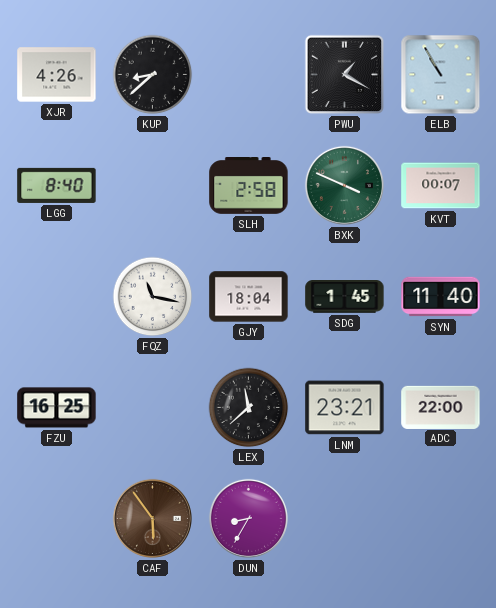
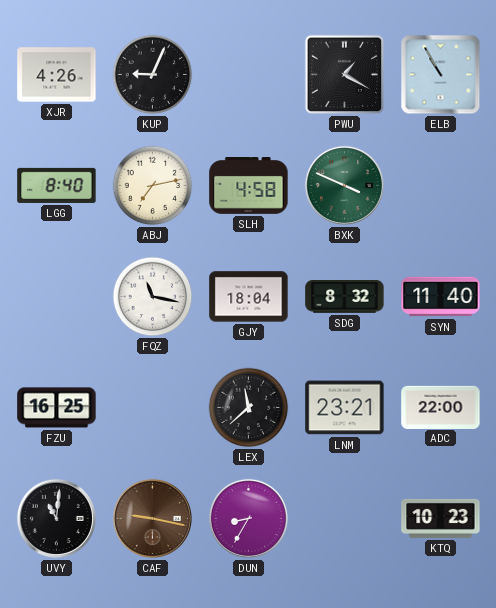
KUP: 8:38 -> 9:04
ABJ: none -> 7:13
SLH: 2:58 -> 4:58
KVT: 00:07 -> none
SDG: 1:45 -> 8:32
UVY: none -> 11:01
CAF: 5:54 -> 9:17
KTQ: none -> 10:23
